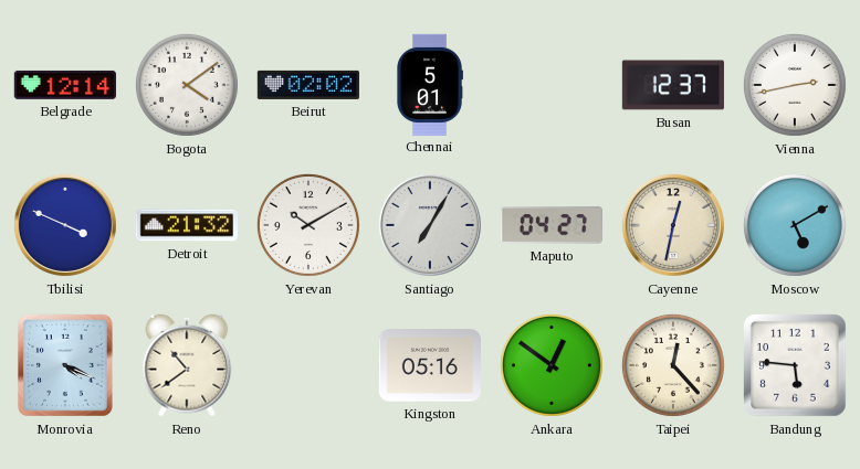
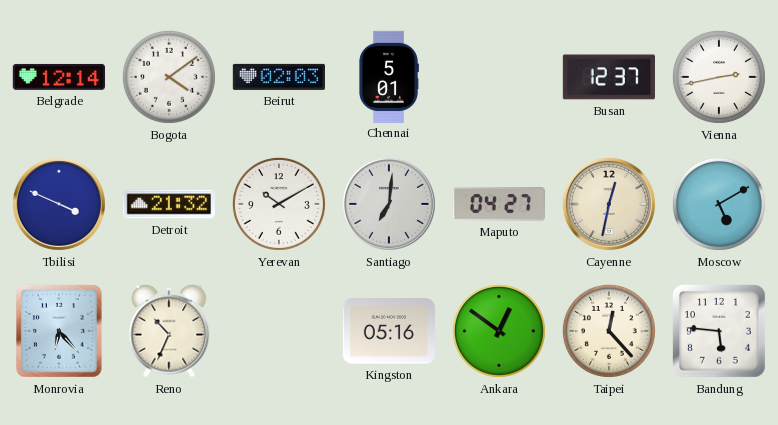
Beirut: 02:02 -> 02:03
Santiago: 7:05 -> 7:01
Monrovia: 4:19 -> 6:23
Reno: 10:39 -> 10:34
